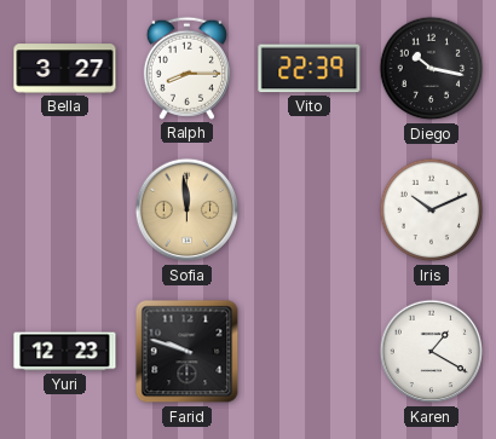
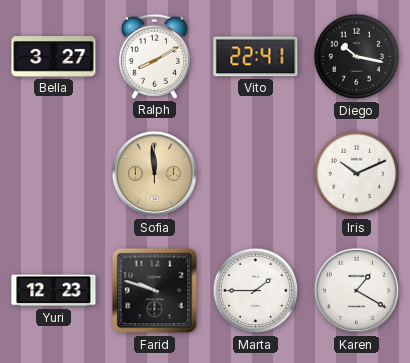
Ralph: 8:15 -> 8:10
Vito: 22:39 -> 22:41
Marta: none -> 1:45
